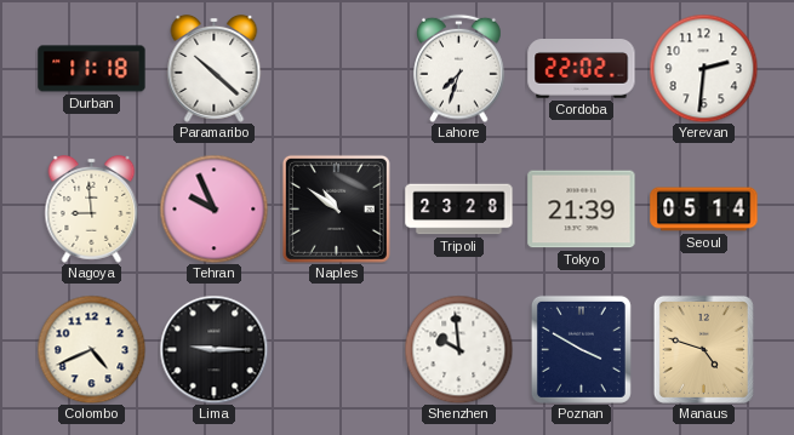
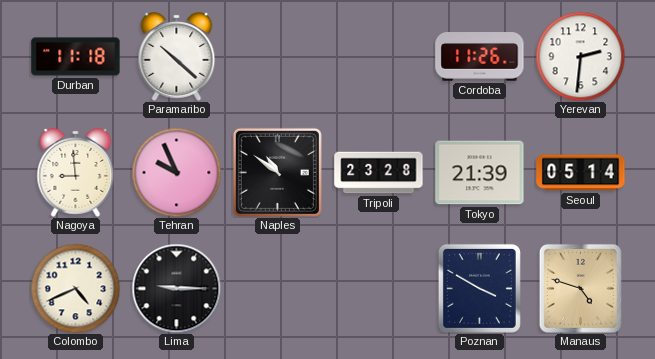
Lahore: 7:33 -> none
Cordoba: 22:02 -> 11:26
Shenzhen: 9:59 -> none
